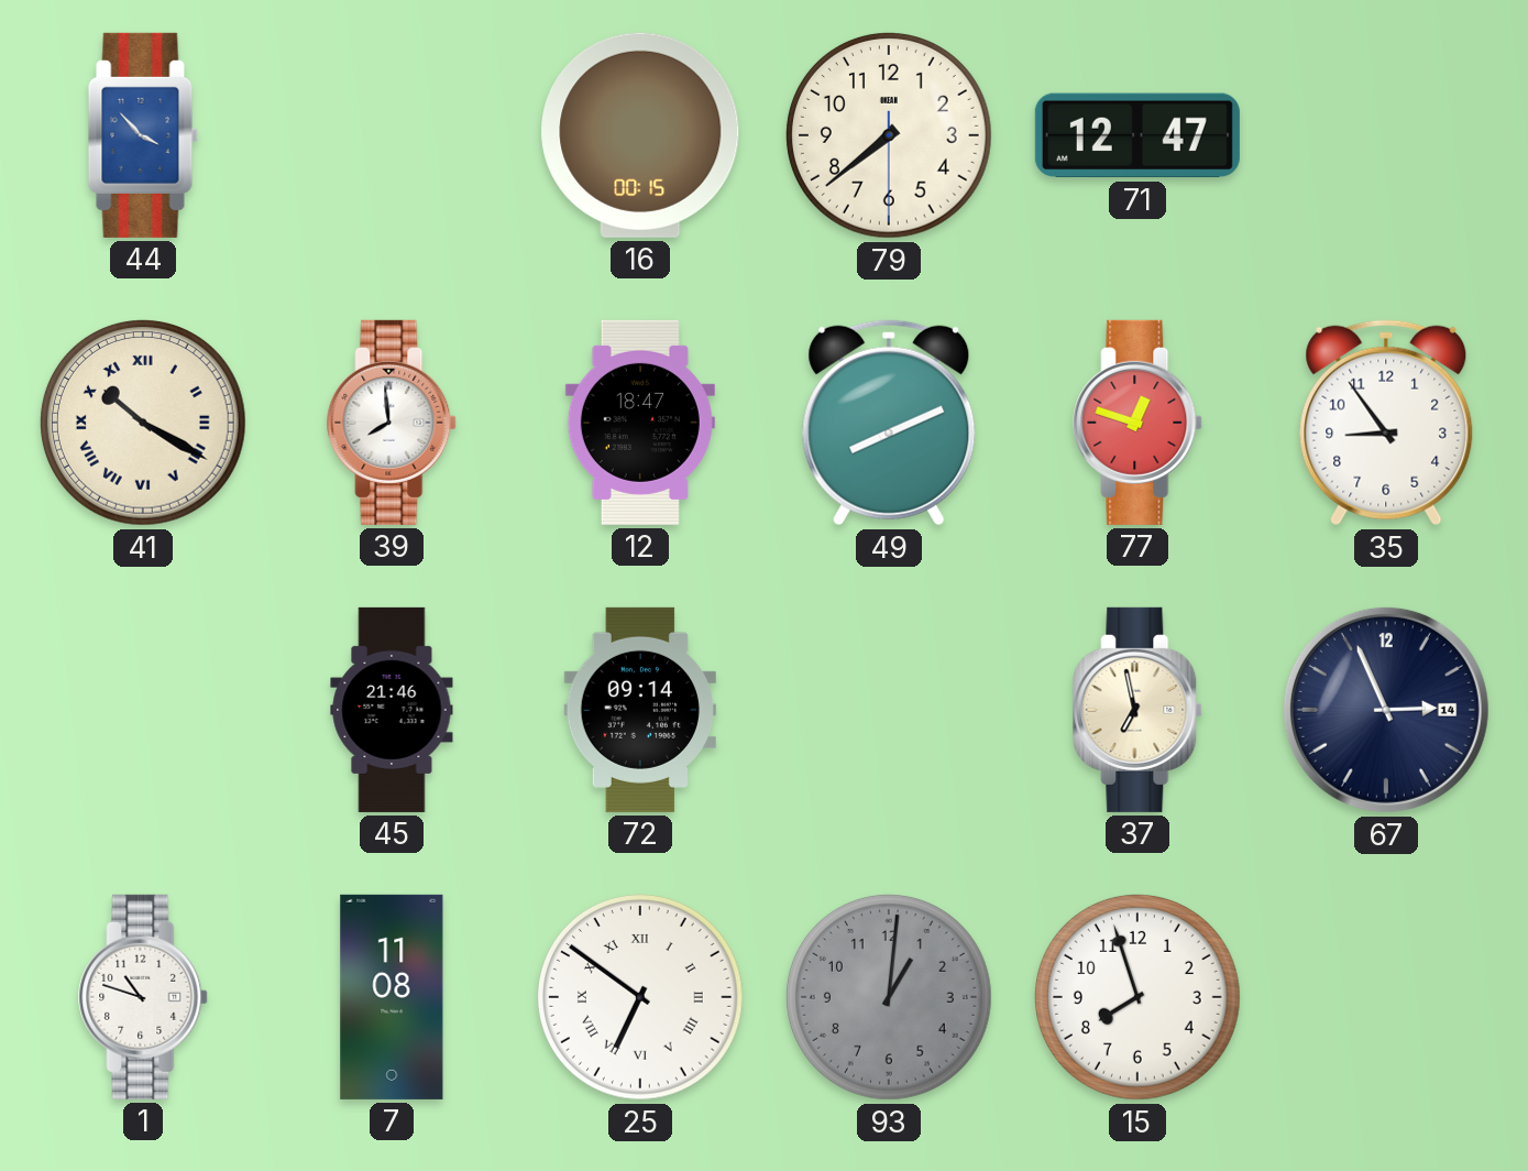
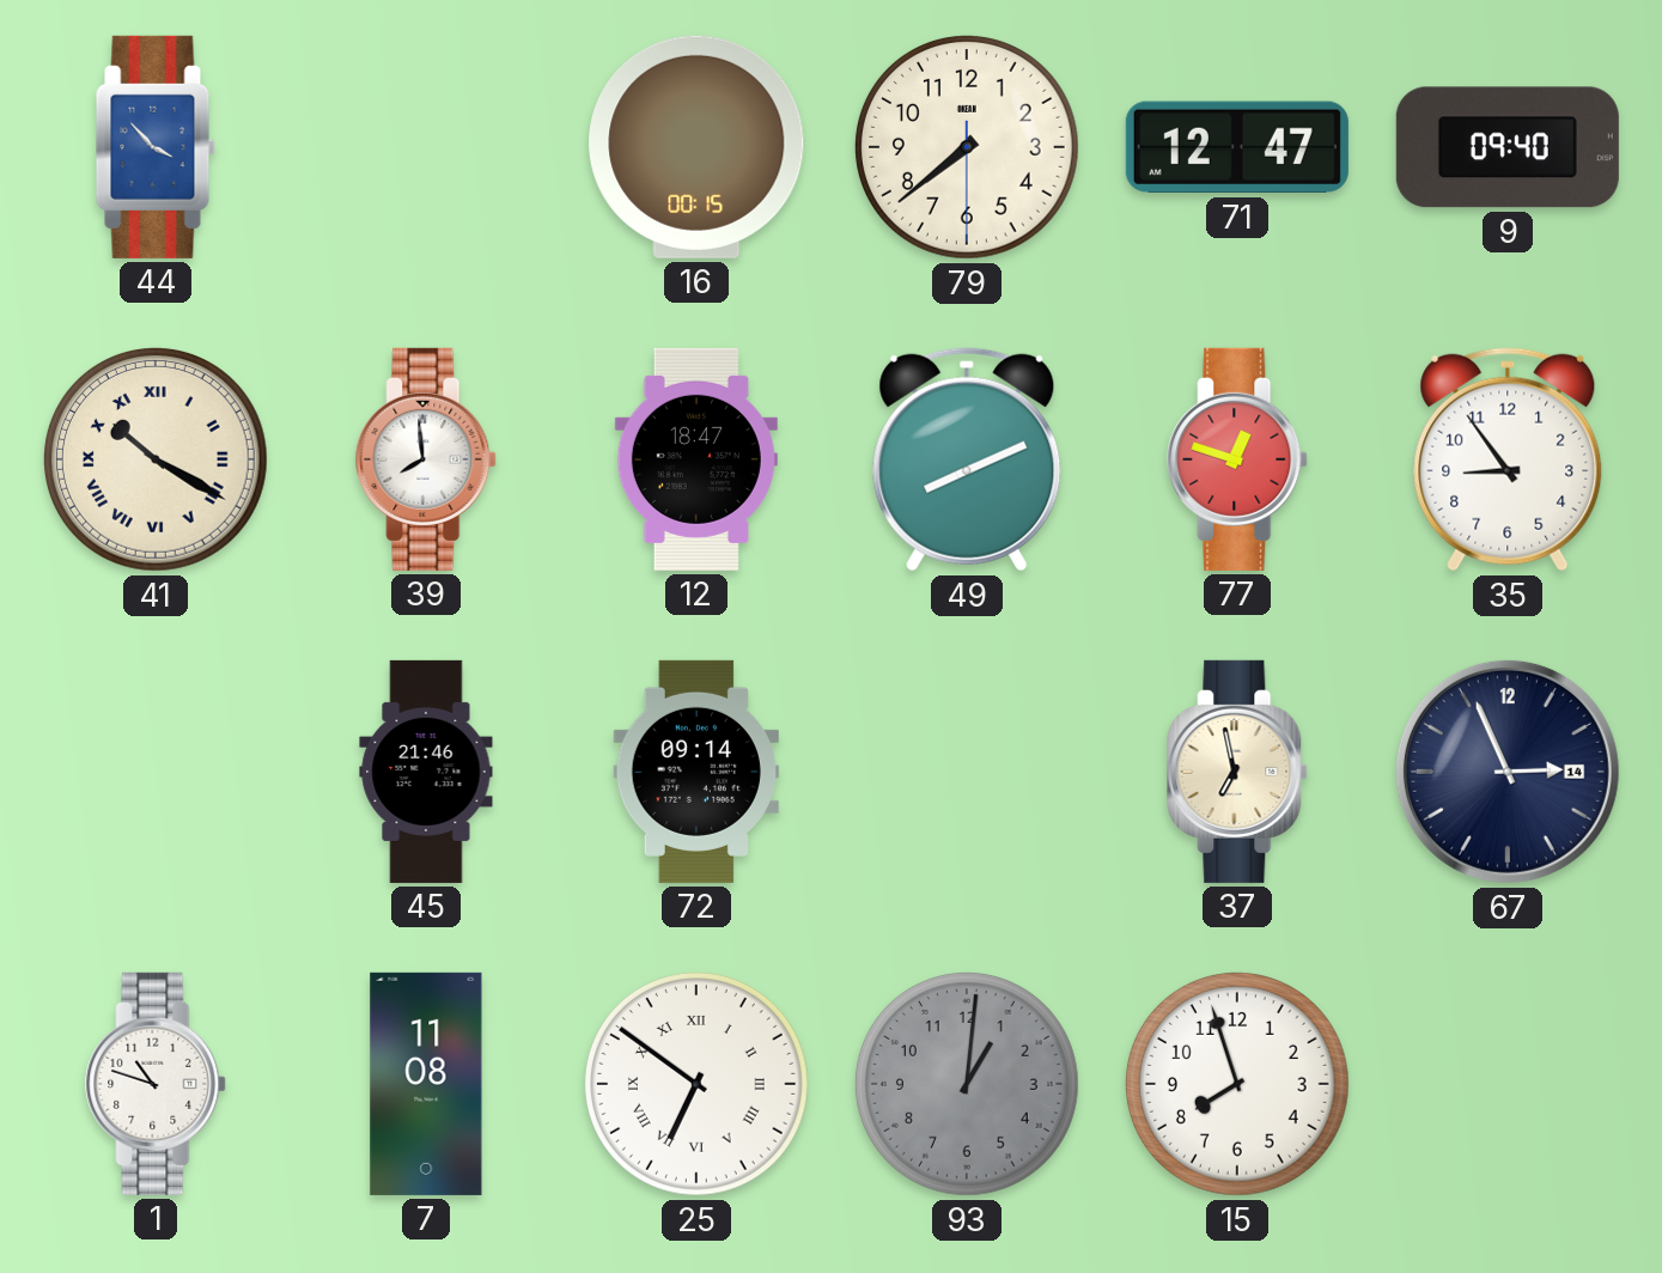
9: none -> 09:40
